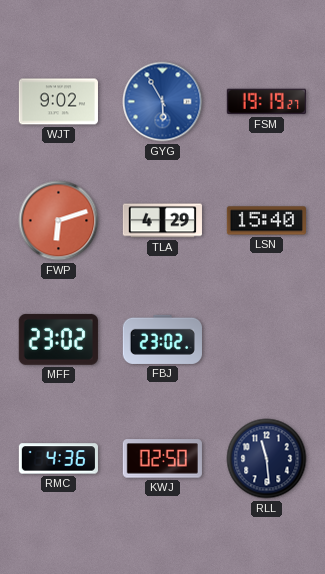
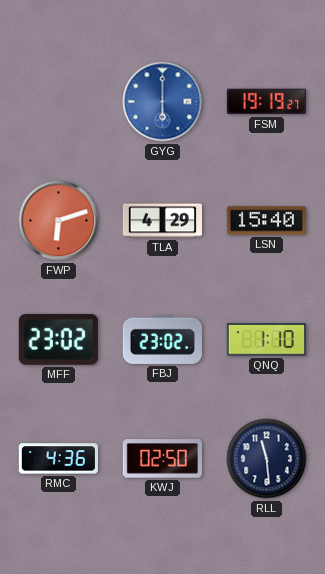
WJT: 9:02 -> none
GYG: 5:55 -> 6:00
QNQ: none -> 1:10
